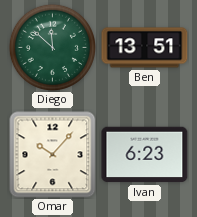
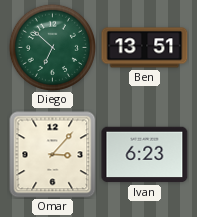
Diego: 11:52 -> 6:52
Omar: 10:07 -> 3:07
